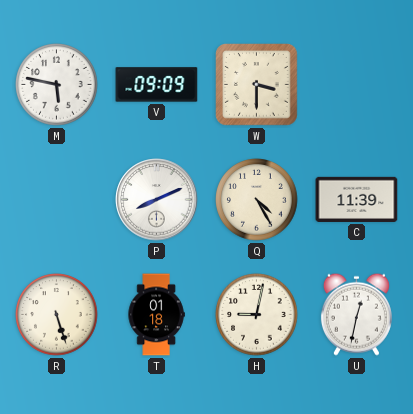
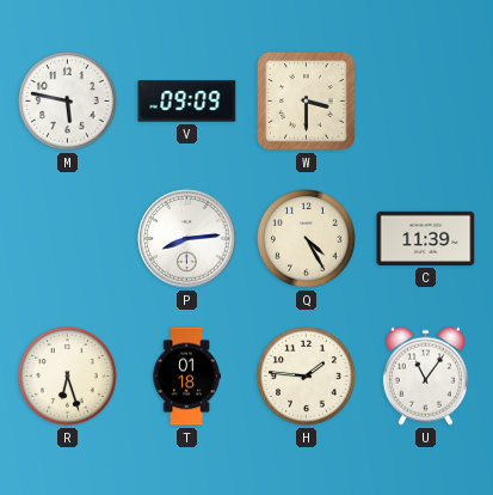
P: 8:11 -> 8:14
R: 5:27 -> 6:27
H: 9:02 -> 1:46
U: 12:32 -> 11:06
